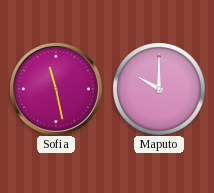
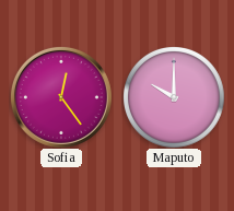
Sofia: 11:28 -> 12:24
